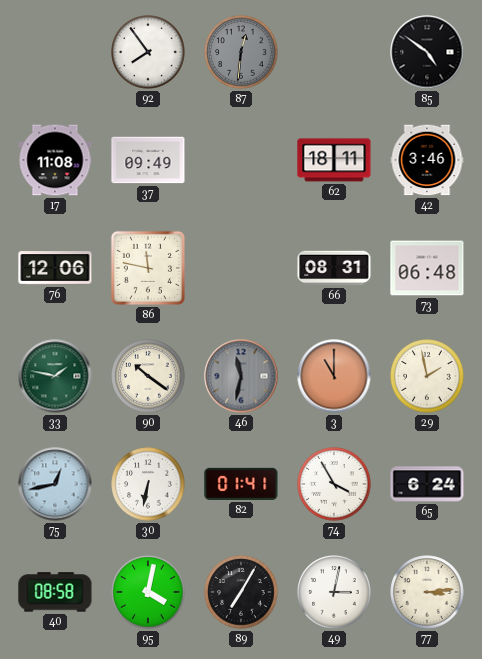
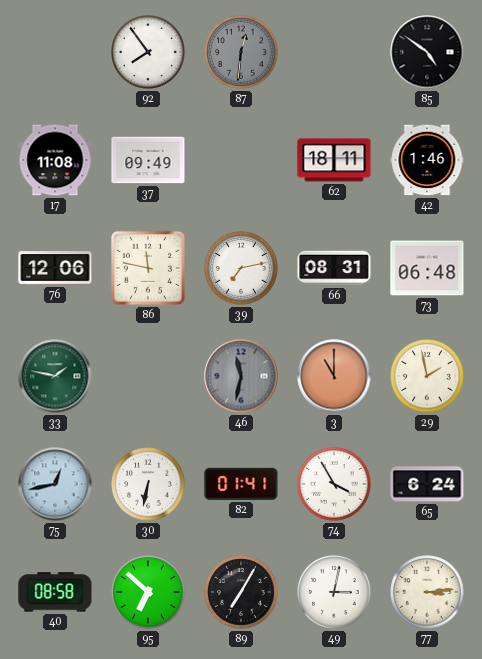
42: 3:46 -> 1:46
39: none -> 7:13
90: 10:21 -> none
95: 4:02 -> 6:52
